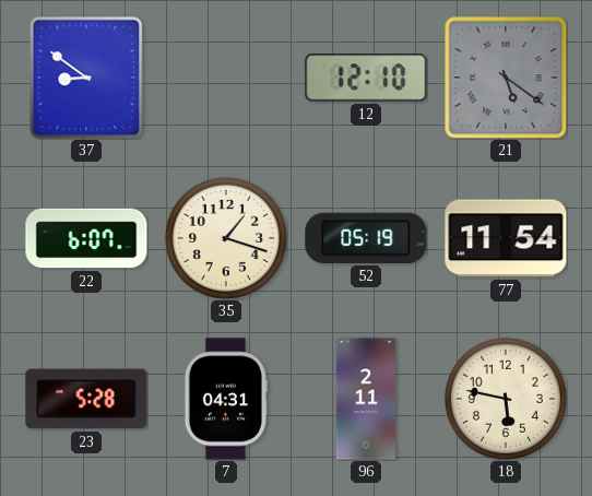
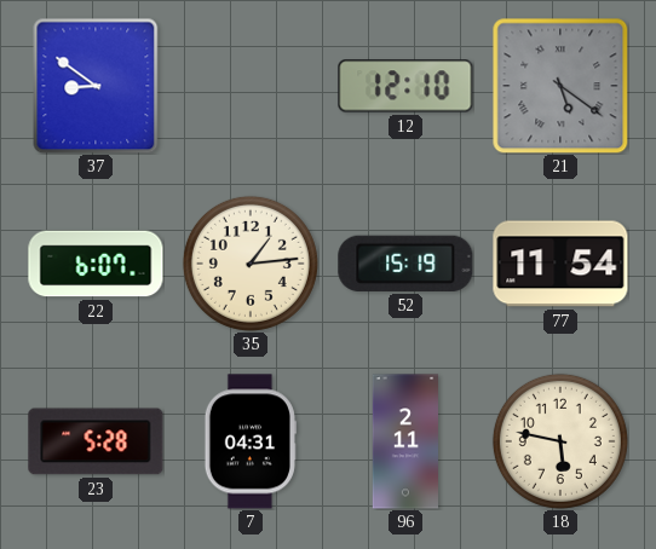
35: 1:18 -> 1:14
52: 05:19 -> 15:19
